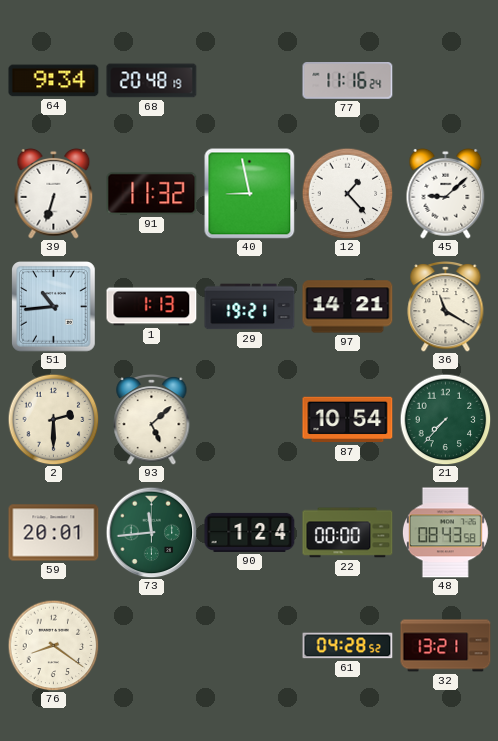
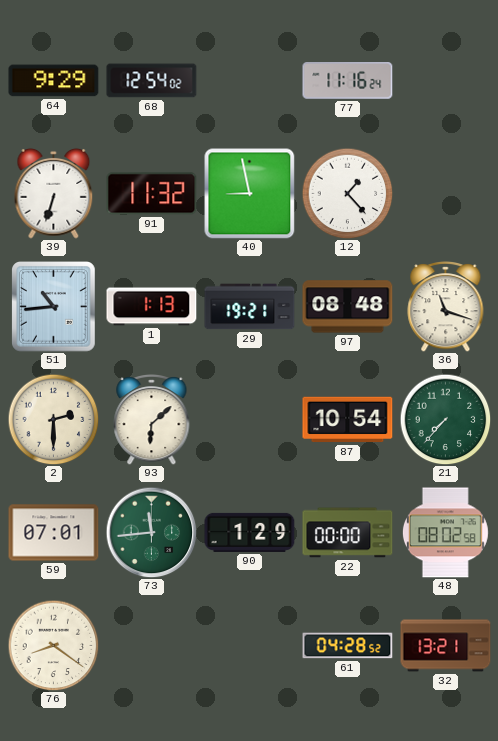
64: 9:34 -> 9:29
68: 20:48 -> 12:54
45: 9:08 -> none
97: 14:21 -> 08:48
36: 11:20 -> 11:18
93: 5:08 -> 6:08
59: 20:01 -> 07:01
90: 1:24 -> 1:29
48: 08:43 -> 08:02
